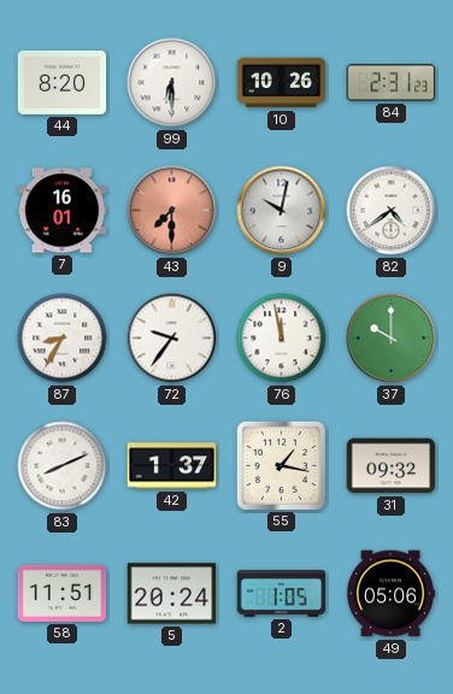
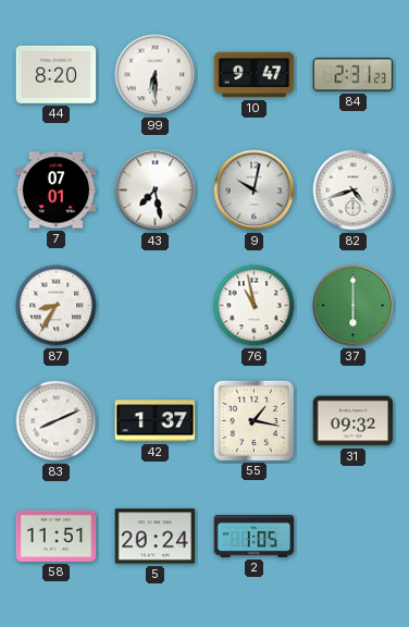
10: 10:26 -> 9:47
7: 16:01 -> 07:01
43: 7:30 -> 7:28
43 dial: salmon -> white
82: 4:39 -> 4:42
72: 9:36 -> none
76: 11:58 -> 10:58
37: 10:00 -> 6:00
49: 05:06 -> none
